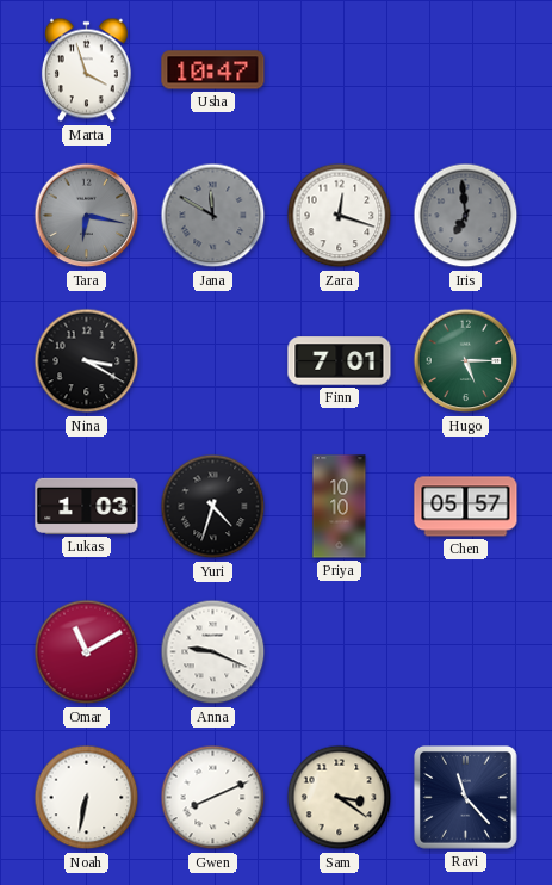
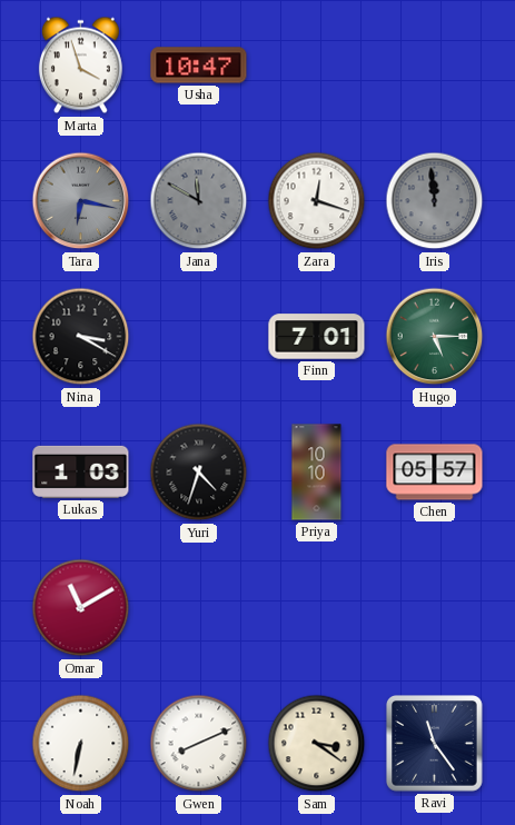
Iris: 6:59 -> 11:59
Anna: 9:19 -> none
Ravi: 11:23 -> 11:24
